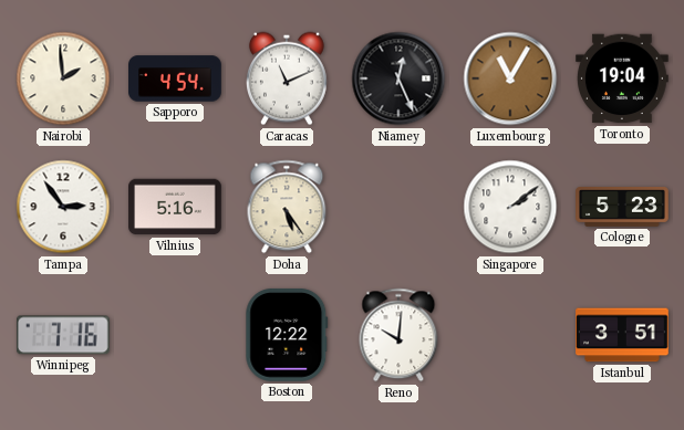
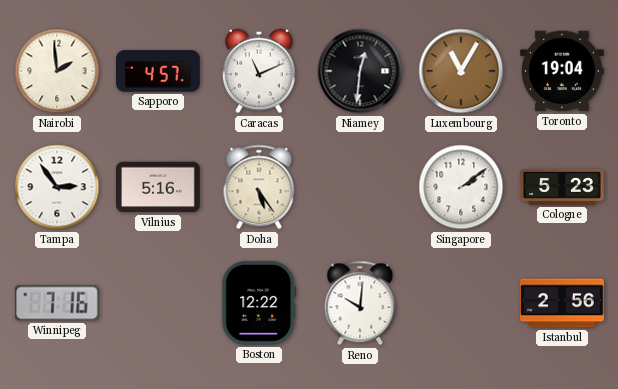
Sapporo: 4:54 -> 4:57
Niamey: 12:26 -> 12:31
Istanbul: 3:51 -> 2:56
